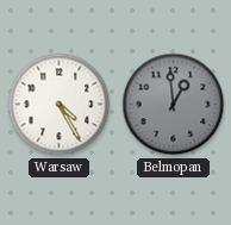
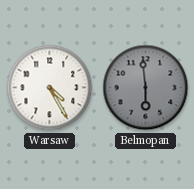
Belmopan: 12:59 -> 5:59
